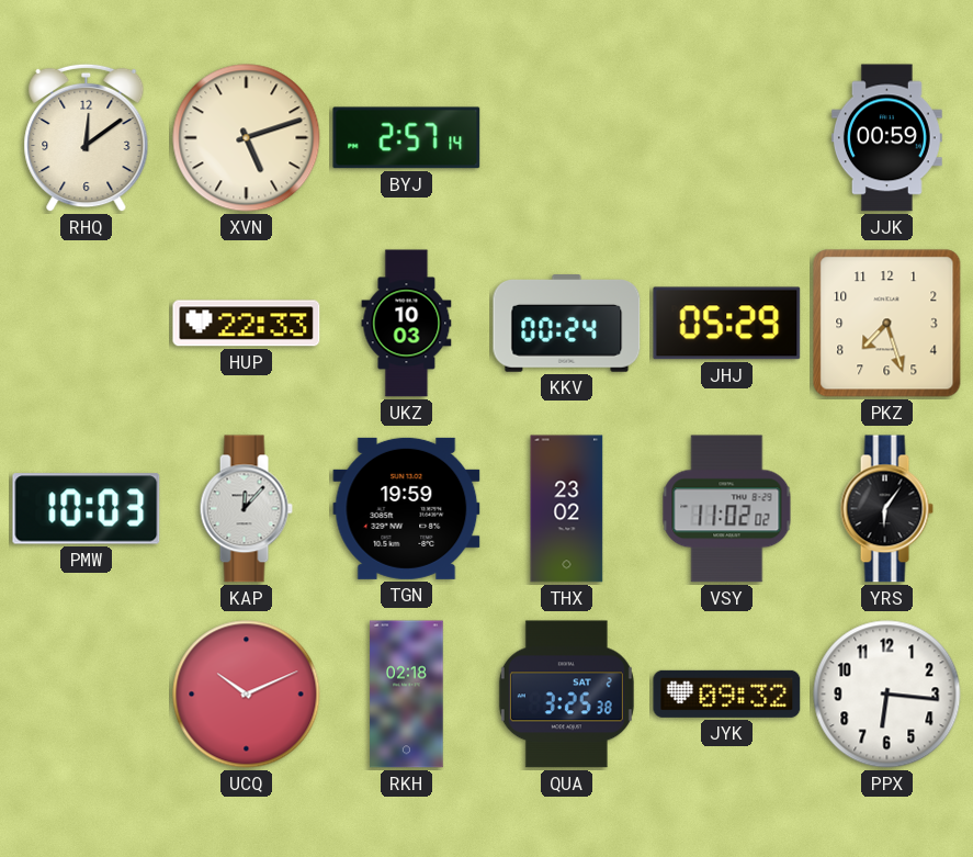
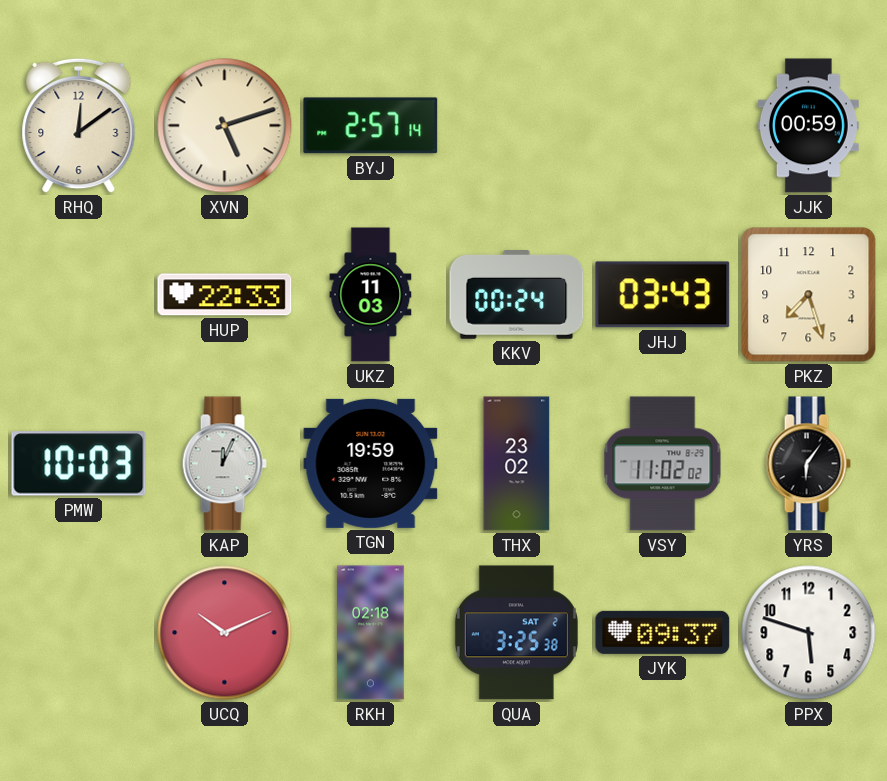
UKZ: 10:03 -> 11:03
JHJ: 05:29 -> 03:43
KAP: 12:07 -> 12:04
JYK: 09:32 -> 09:37
PPX: 6:16 -> 5:48
